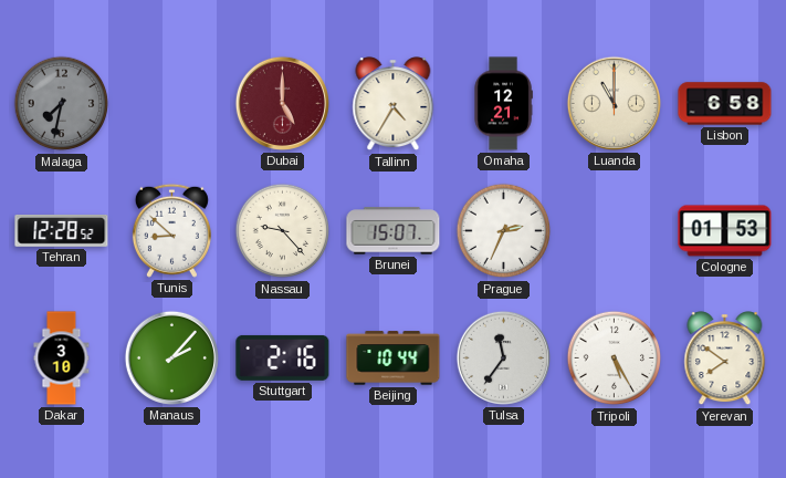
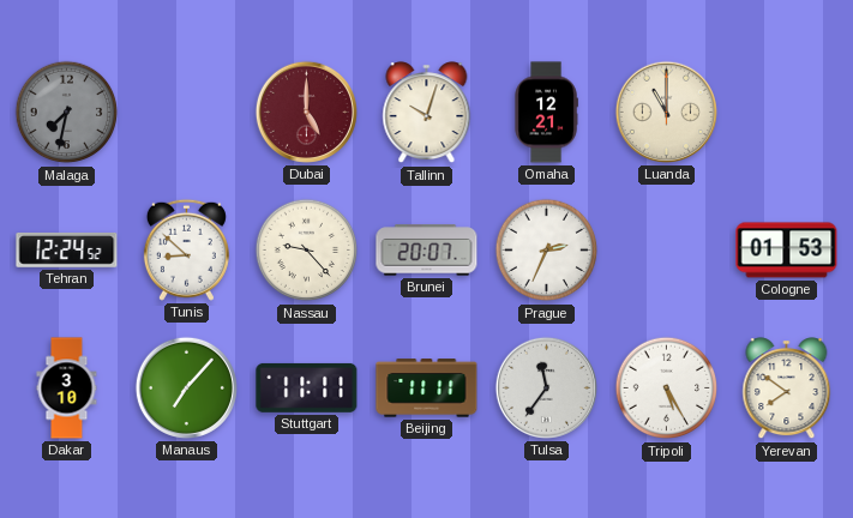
Tallinn: 4:35 -> 10:03
Lisbon: 6:58 -> none
Tehran: 12:28 -> 12:24
Brunei: 15:07 -> 20:07
Manaus: 2:07 -> 7:07
Stuttgart: 2:16 -> 11:11
Beijing: 10:44 -> 11:11
